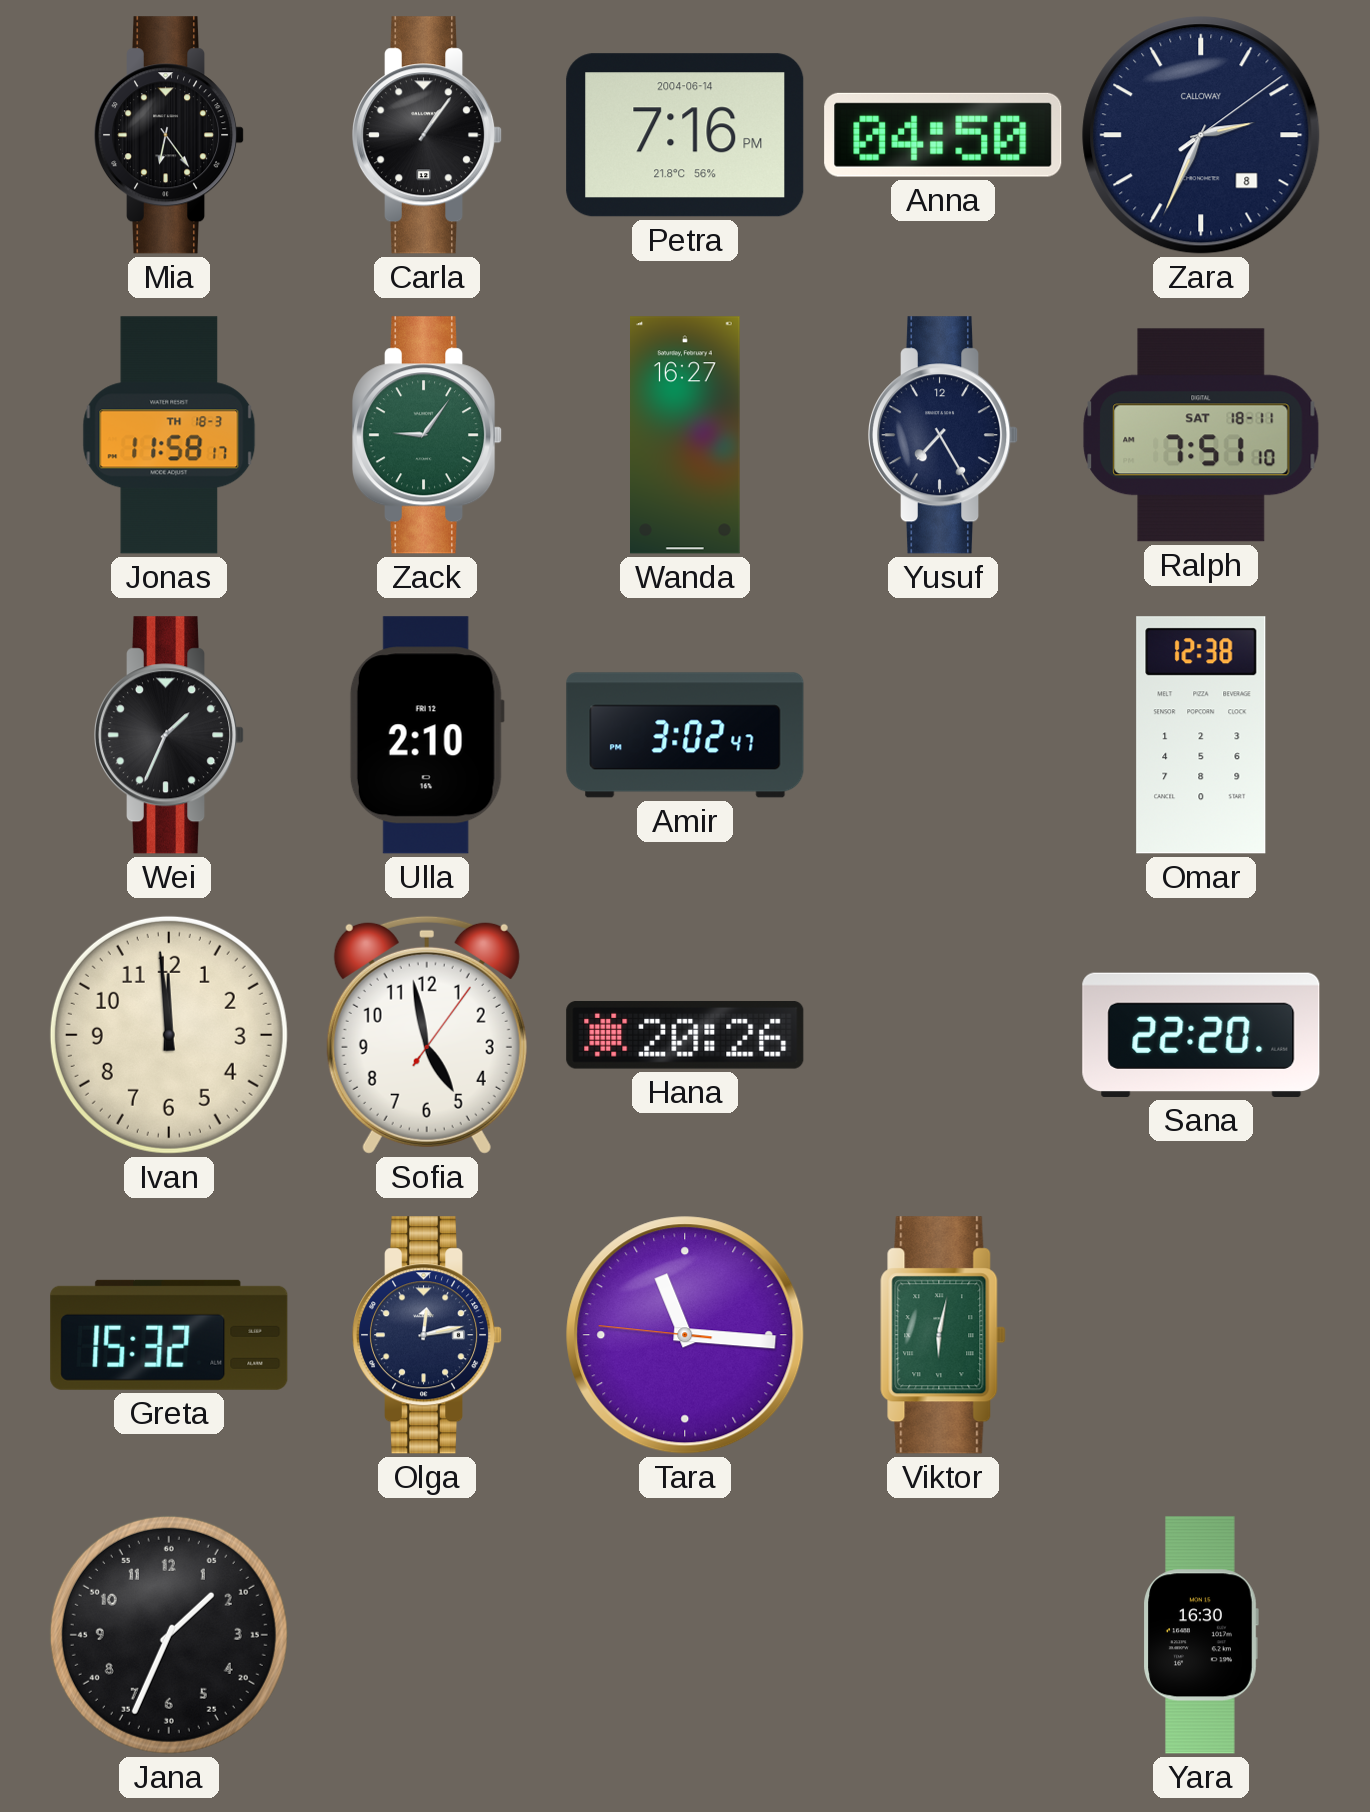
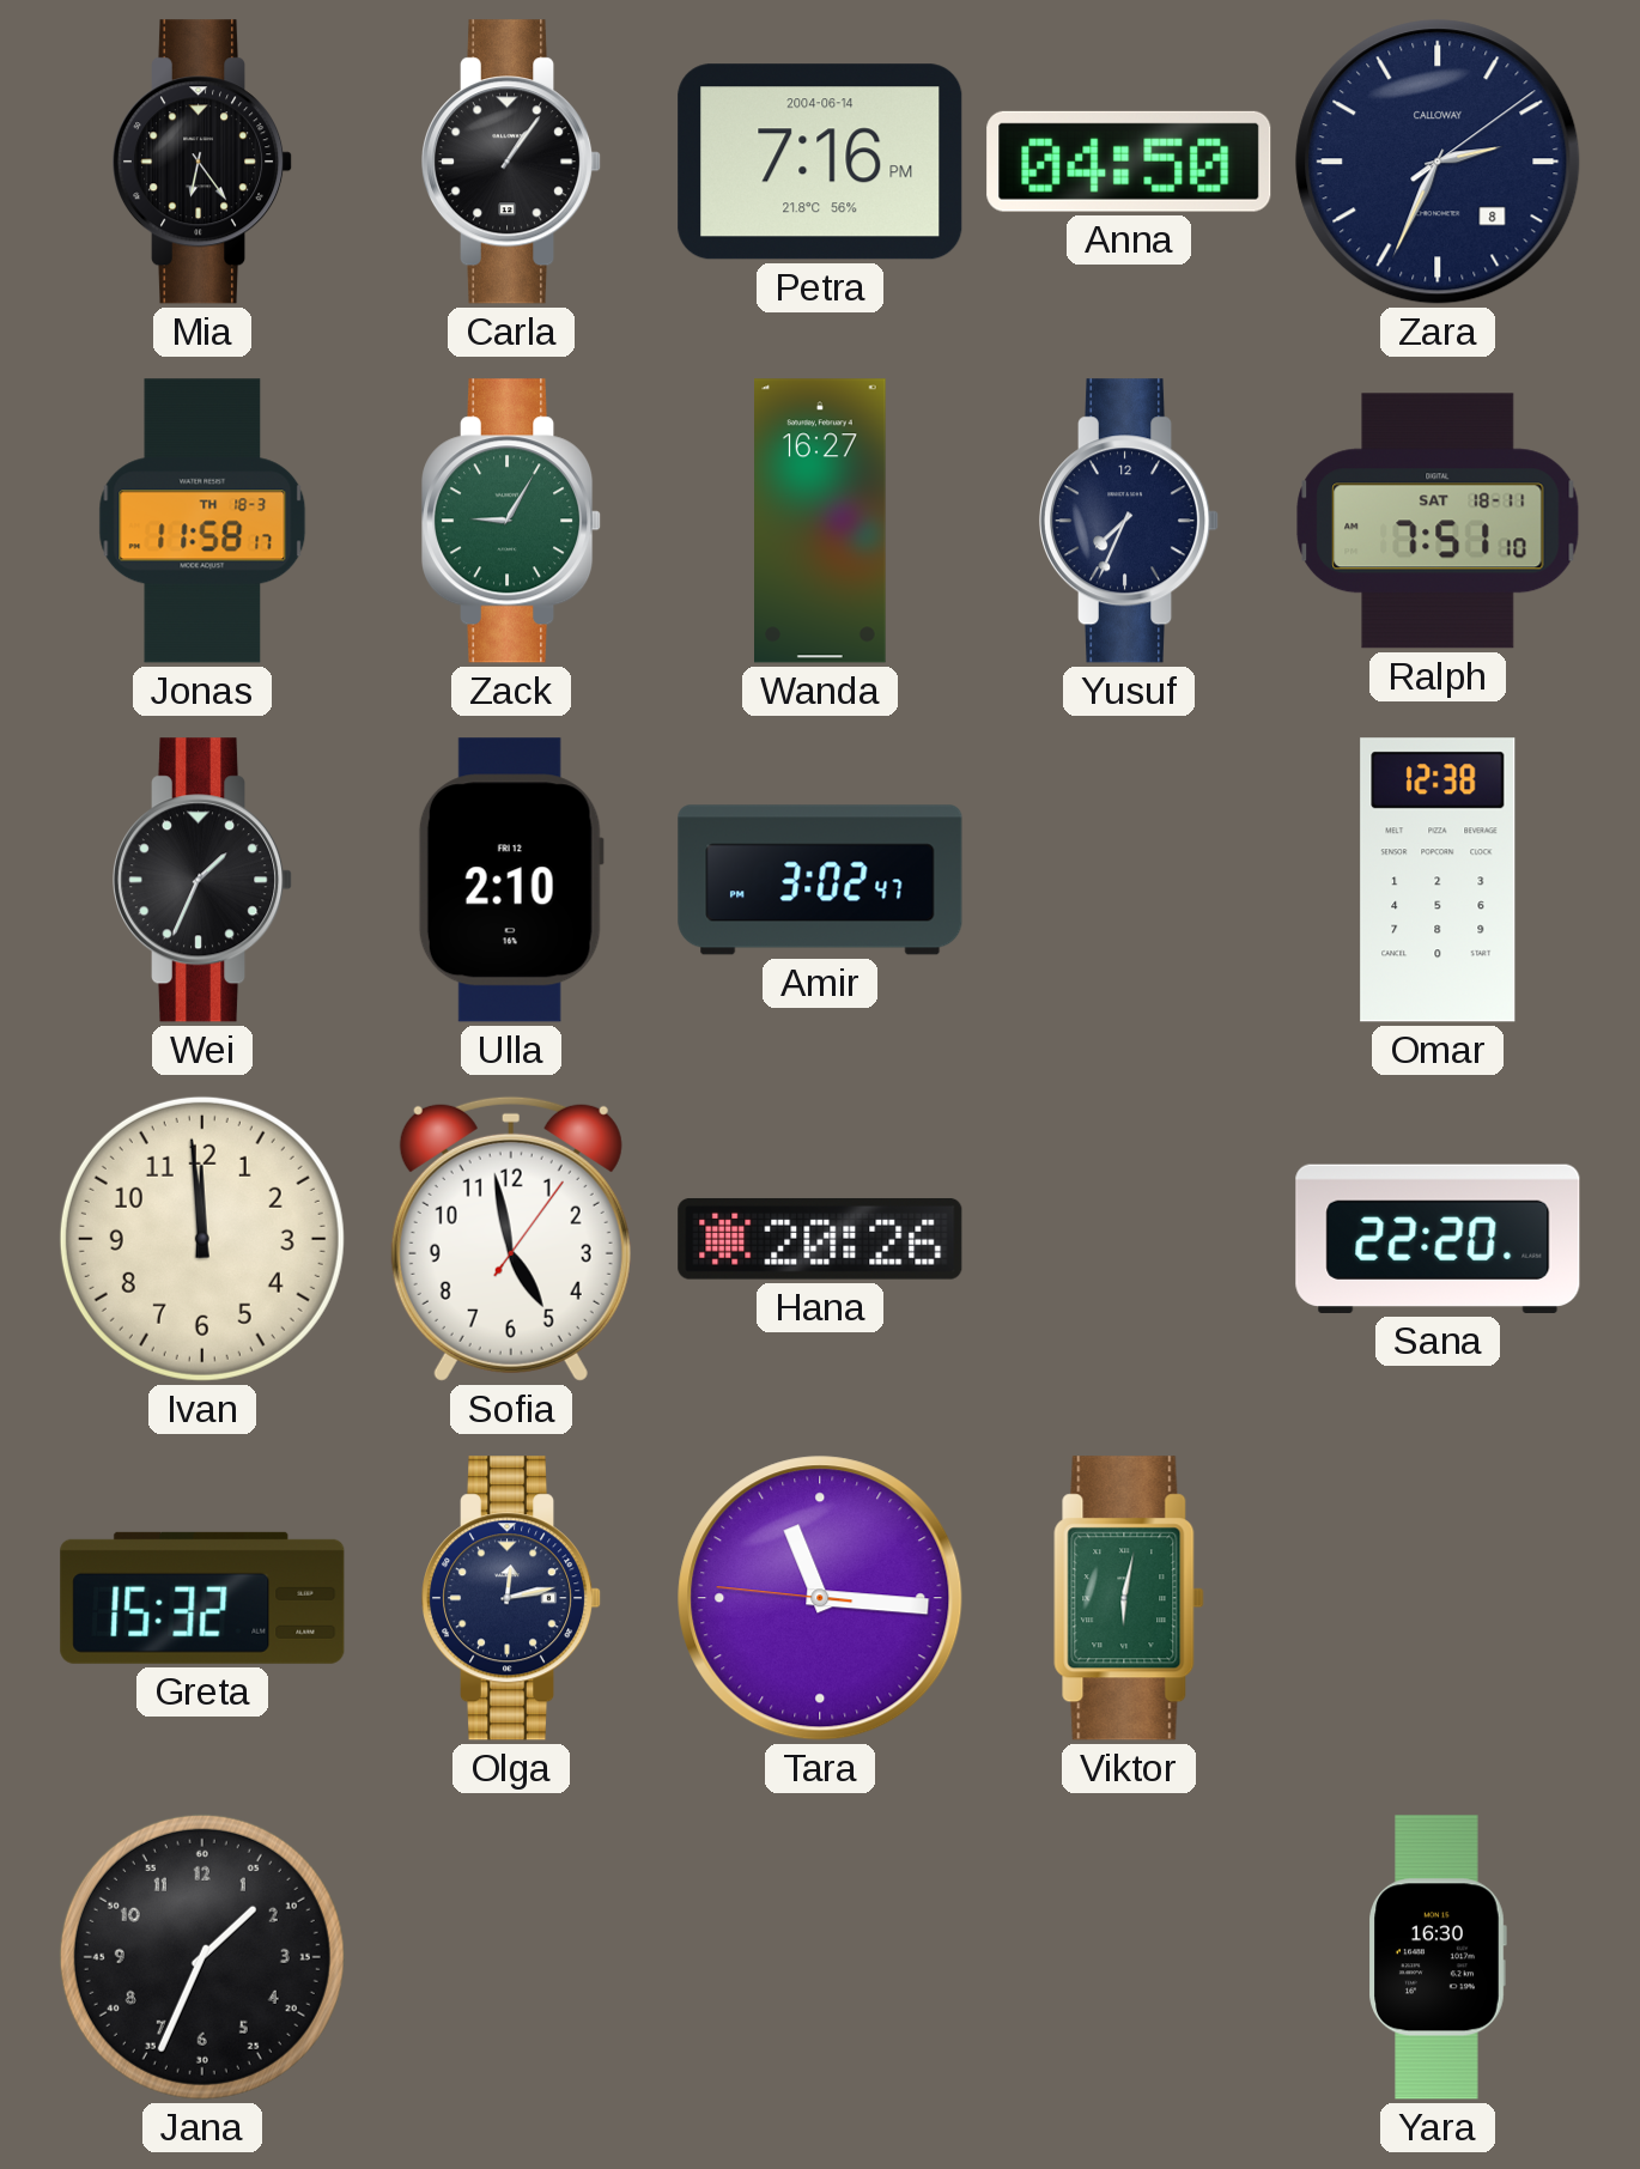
Zack: 9:06 -> 9:05
Yusuf: 7:25 -> 7:34
